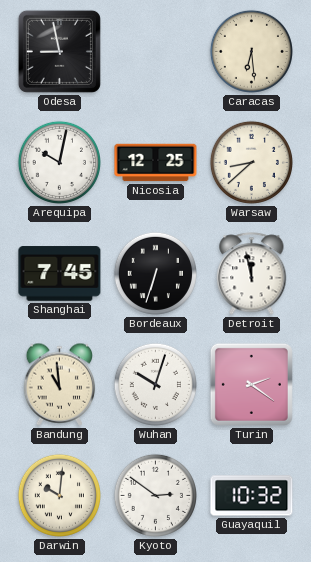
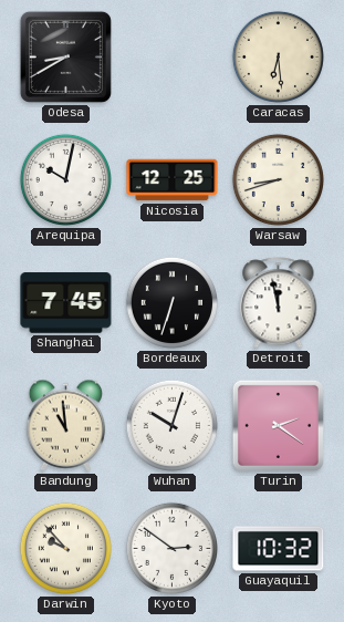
Odesa: 8:58 -> 8:40
Warsaw: 8:38 -> 8:42
Darwin: 10:01 -> 9:53
